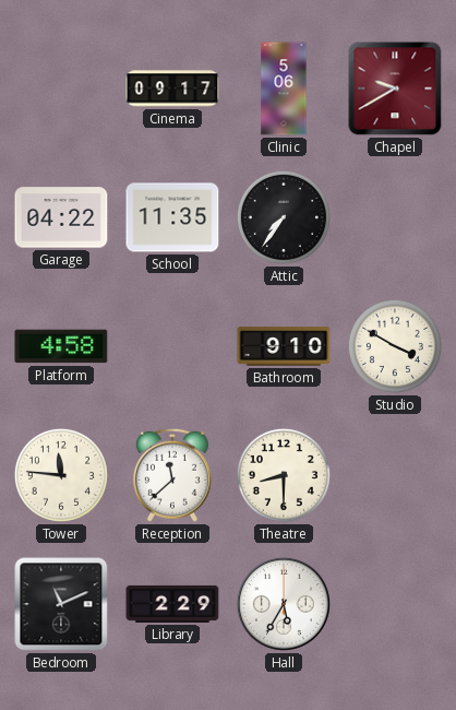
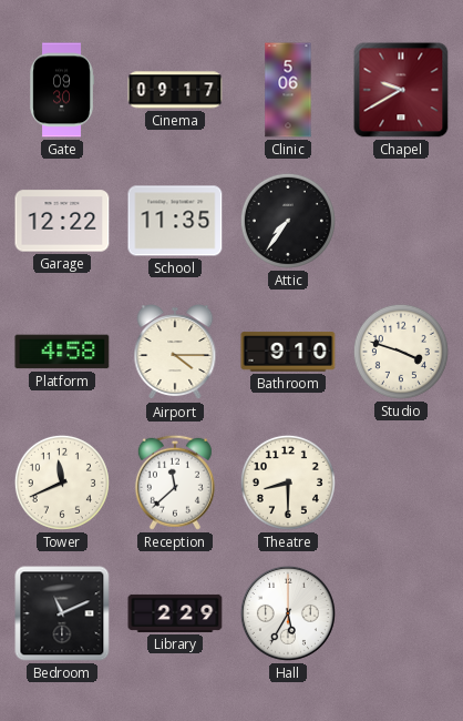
Gate: none -> 09:30
Garage: 04:22 -> 12:22
Airport: none -> 4:15
Studio: 3:50 -> 3:48
Tower: 11:46 -> 11:41
